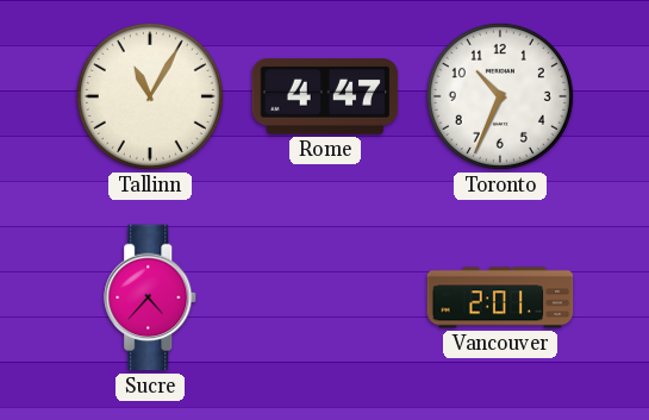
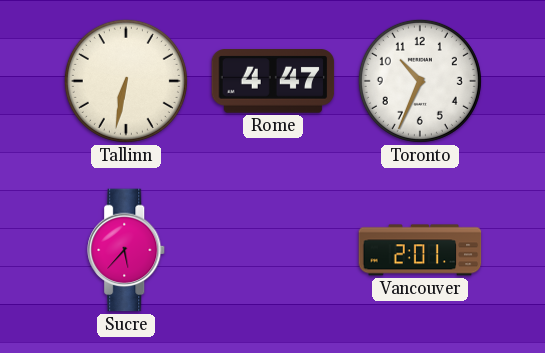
Tallinn: 11:05 -> 6:32
Sucre: 4:37 -> 5:37
